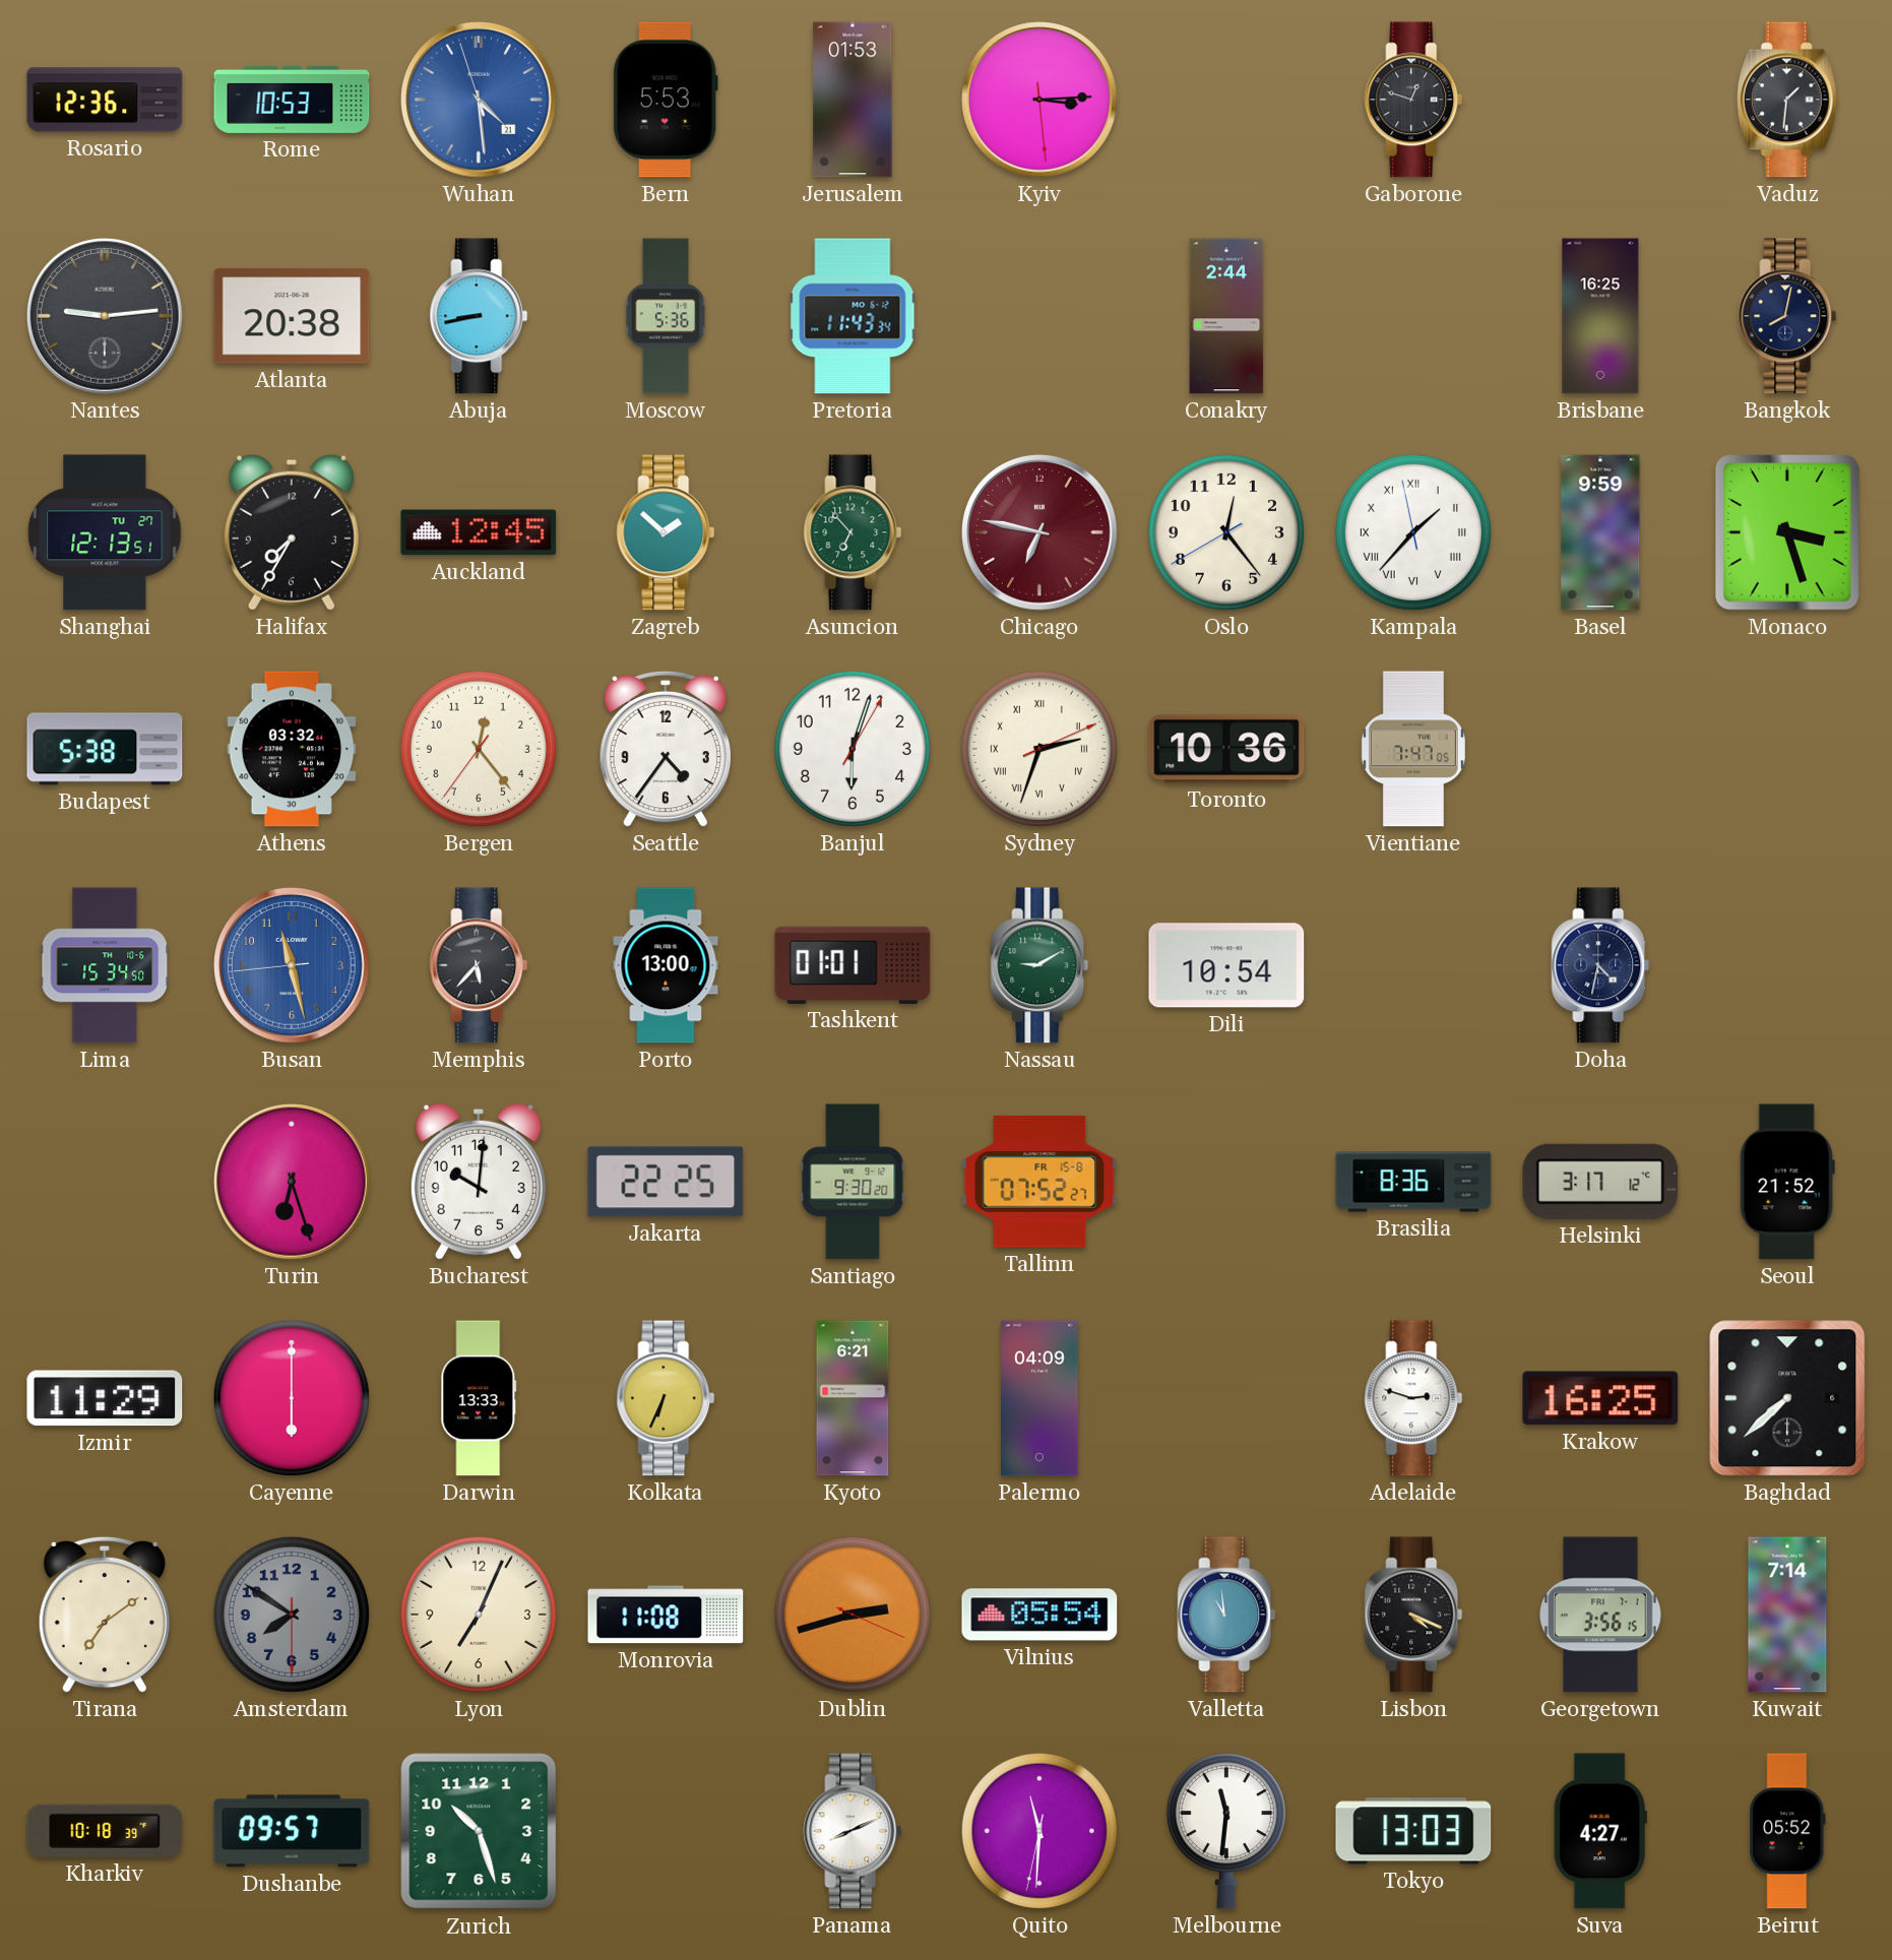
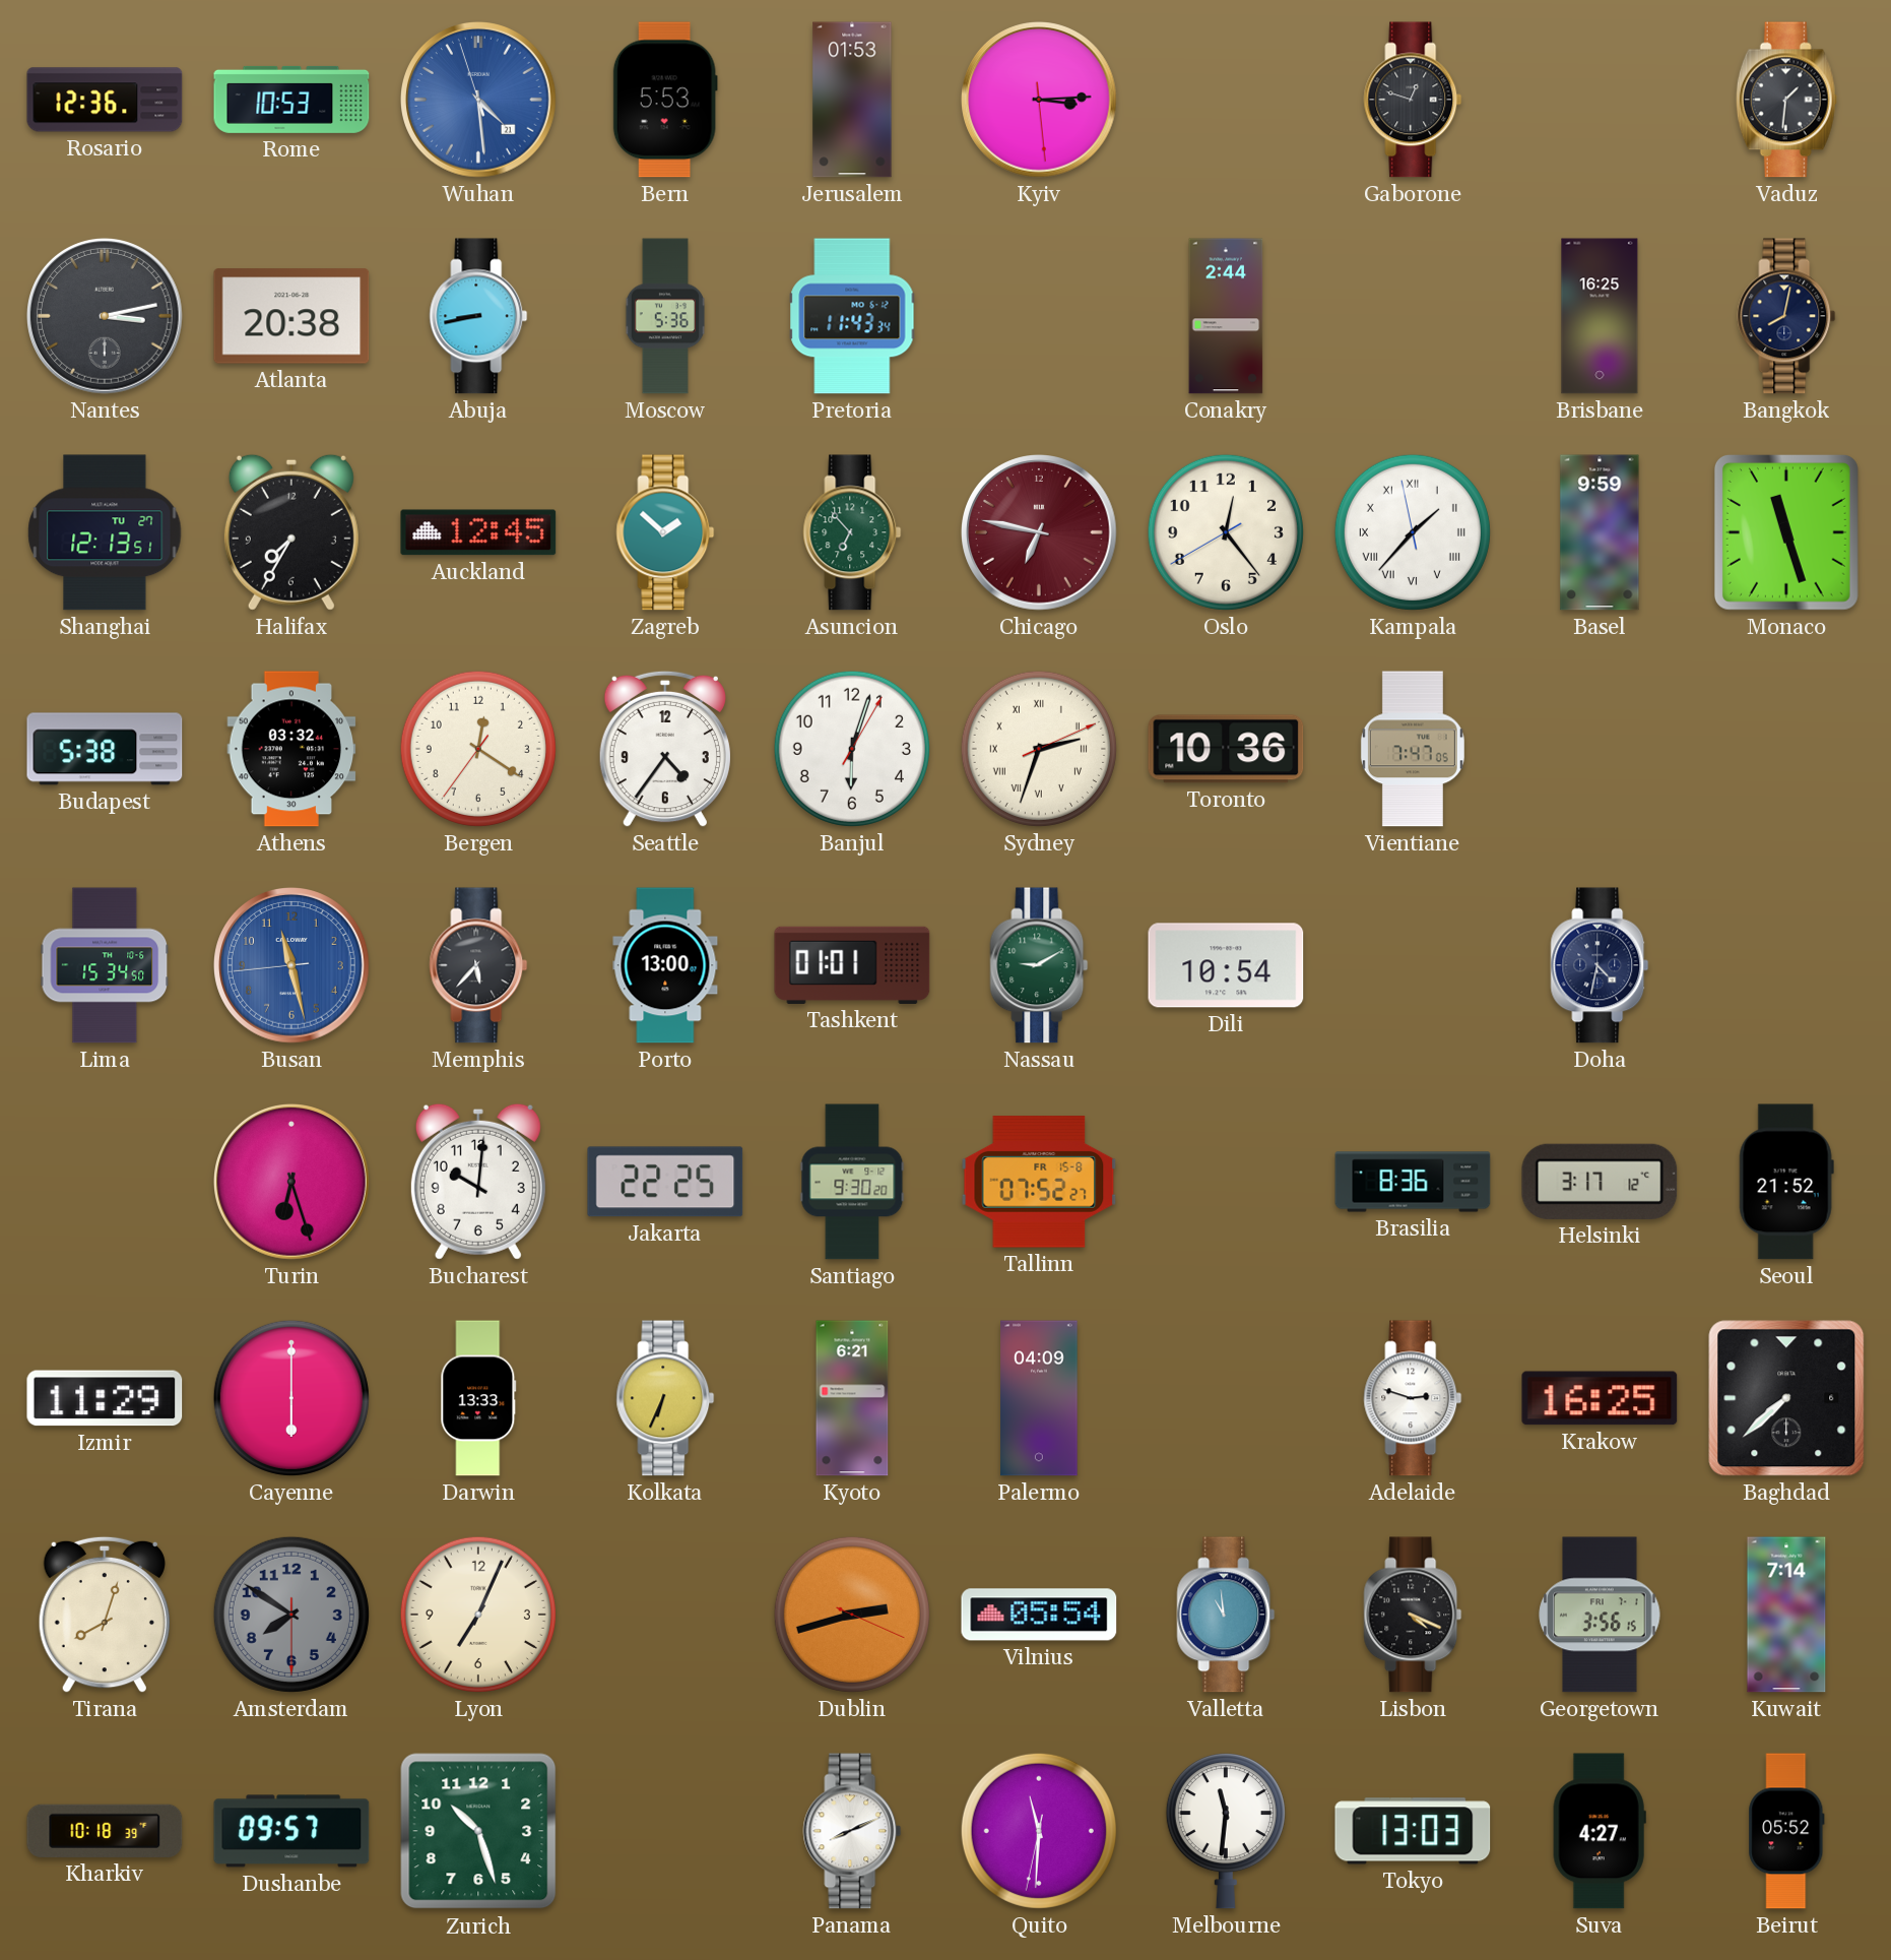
Nantes: 9:14 -> 3:13
Monaco: 3:27 -> 11:27
Bergen: 12:23 -> 12:20
Tirana: 7:09 -> 8:03
Monrovia: 11:08 -> none
